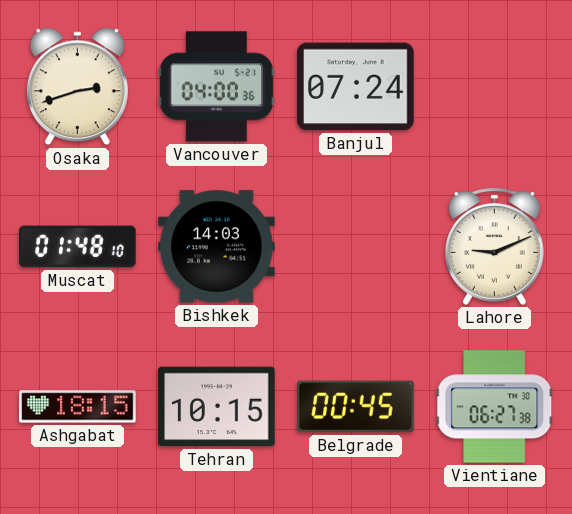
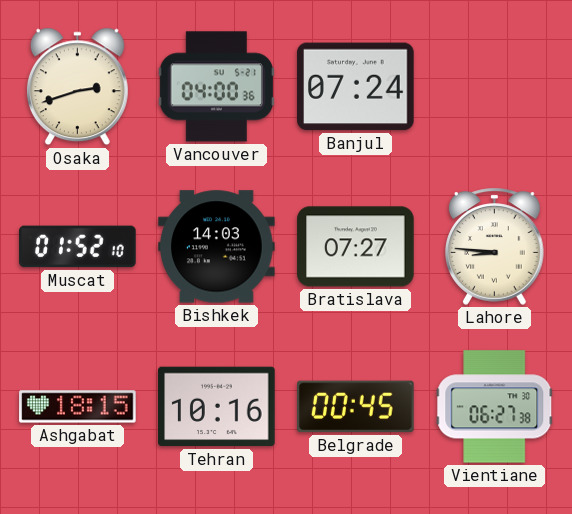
Muscat: 01:48 -> 01:52
Bratislava: none -> 07:27
Lahore: 9:11 -> 8:46
Tehran: 10:15 -> 10:16
